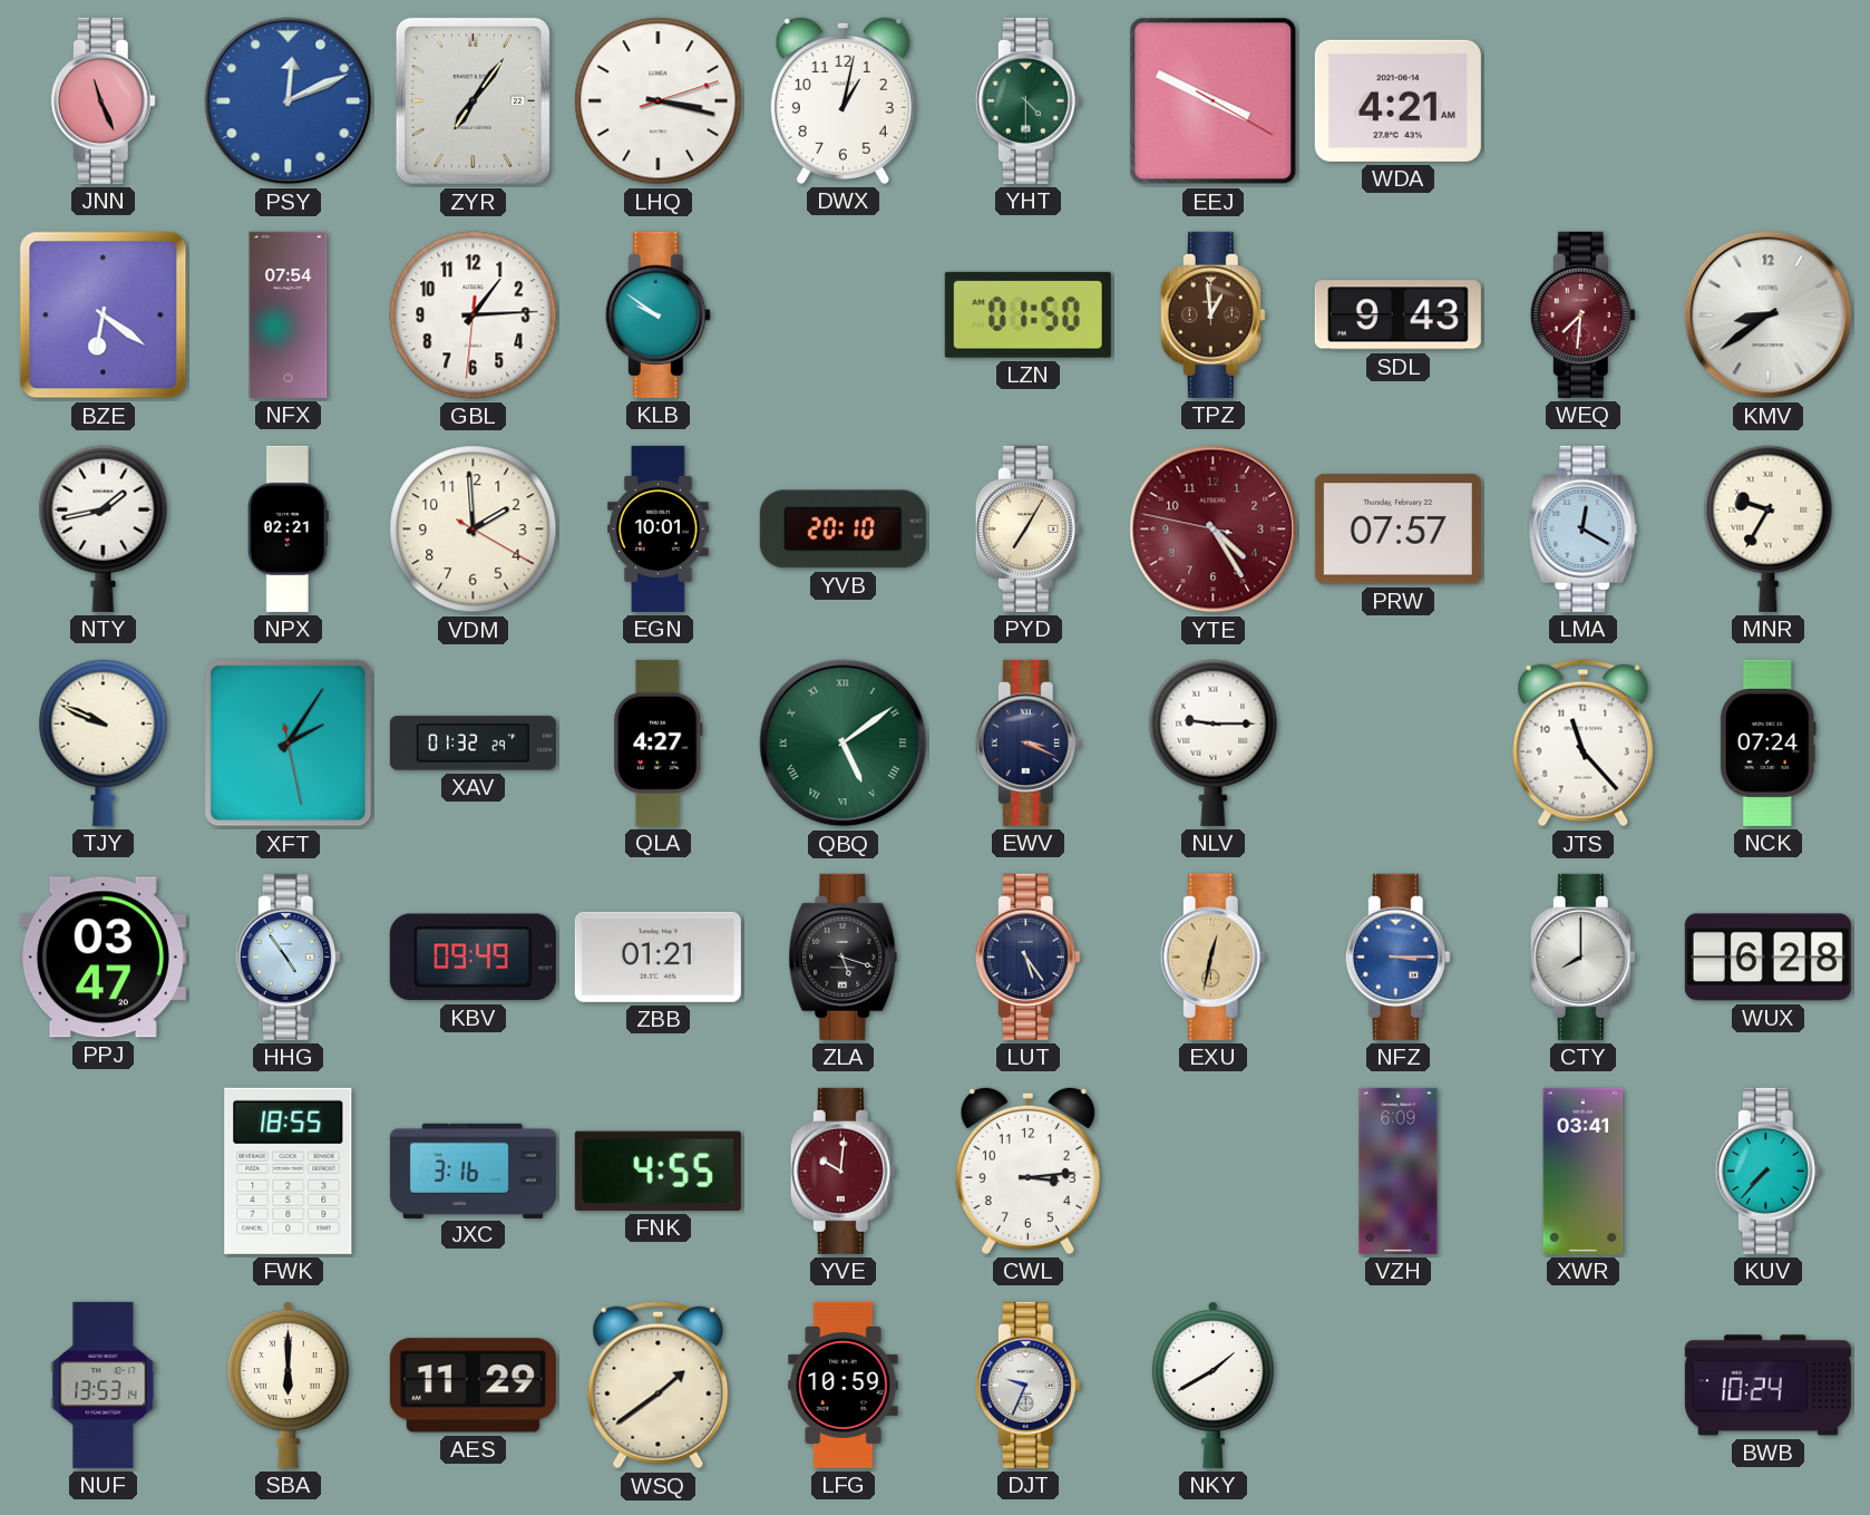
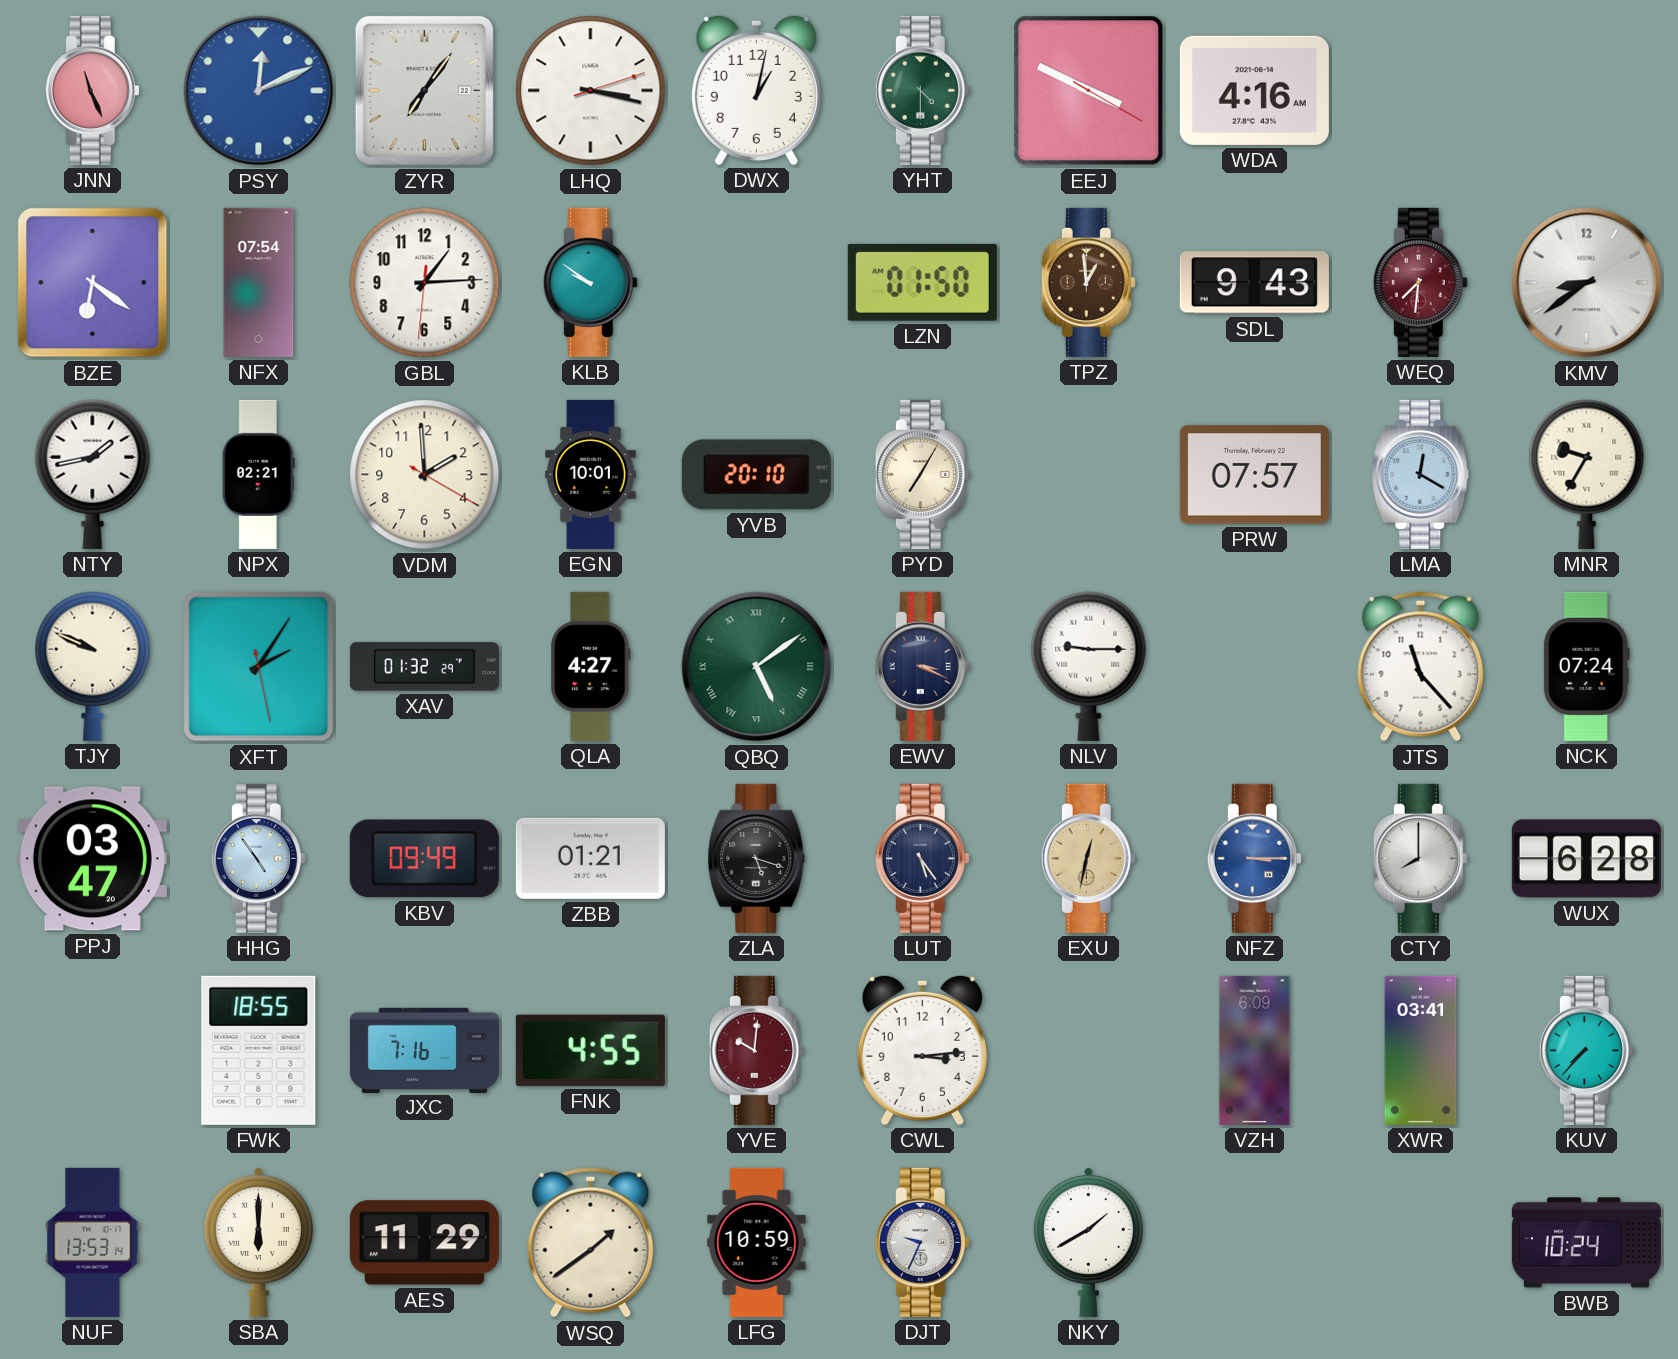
WDA: 4:21 -> 4:16
YTE: 4:24 -> none
JXC: 3:16 -> 7:16
